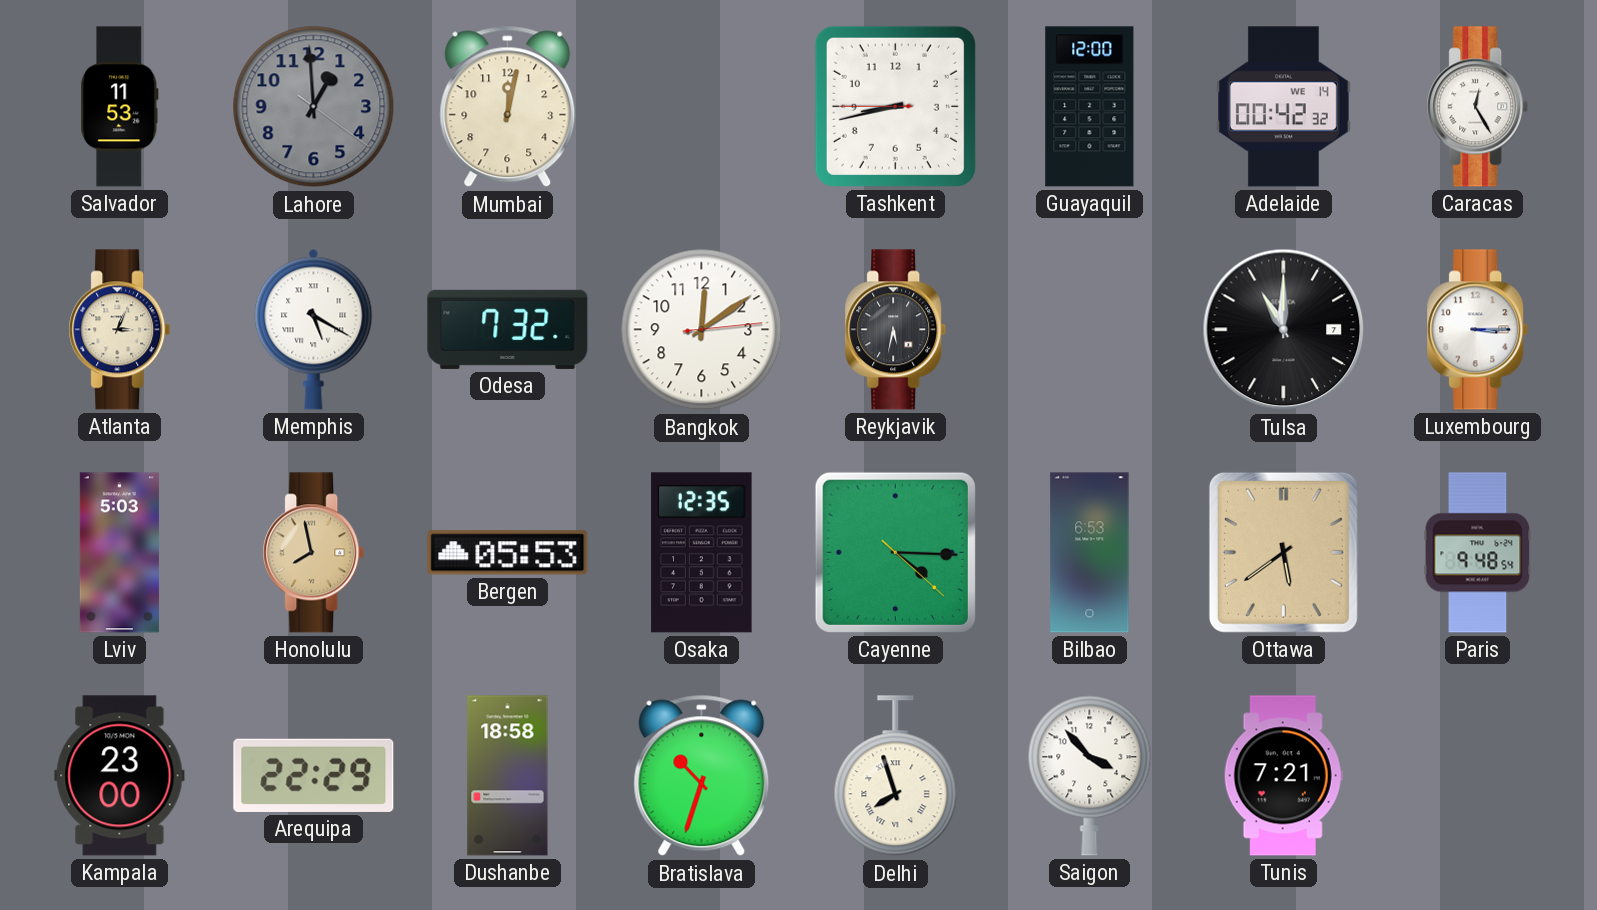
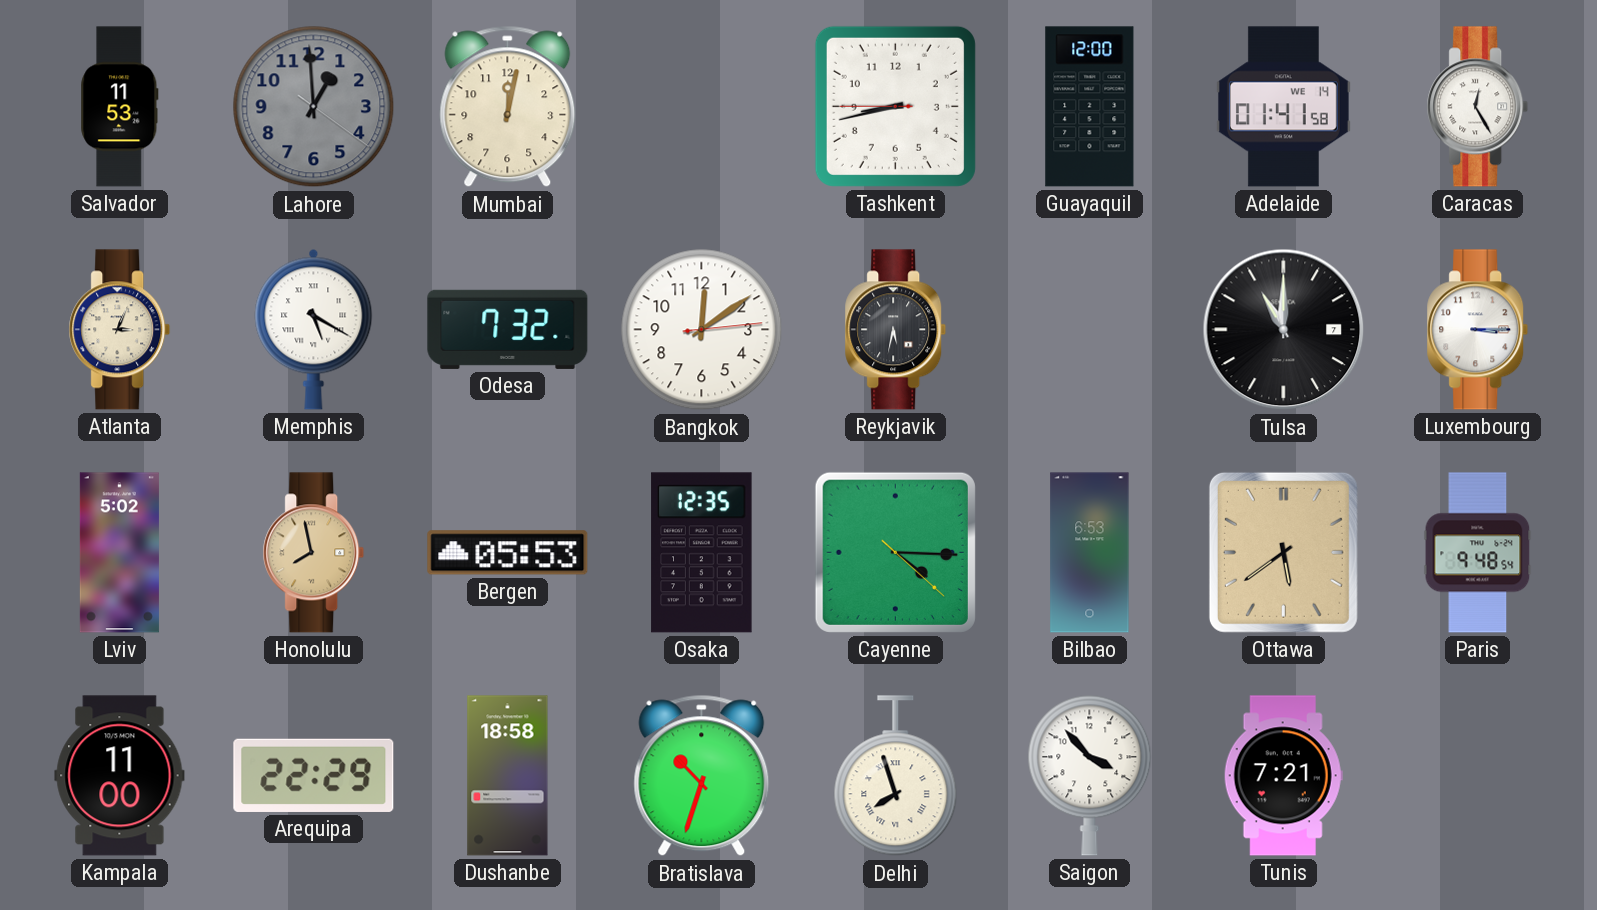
Adelaide: 00:42 -> 01:41
Lviv: 5:03 -> 5:02
Kampala: 23:00 -> 11:00
